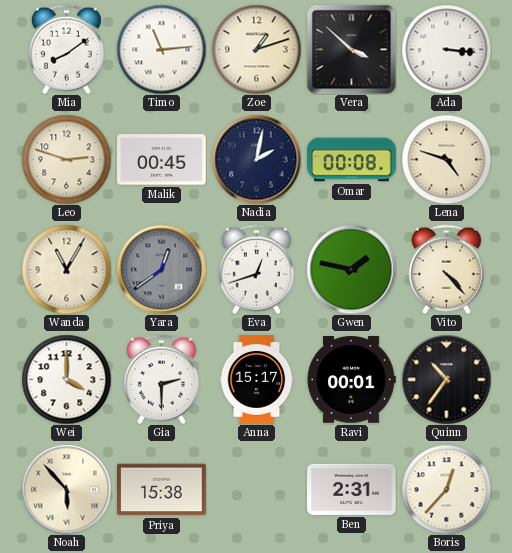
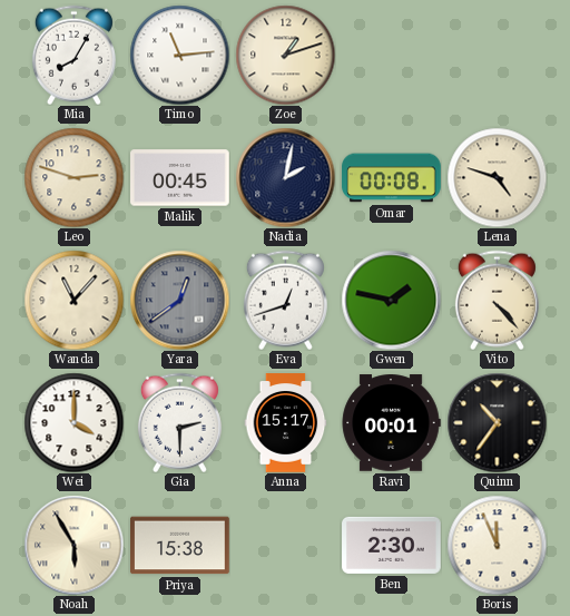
Mia: 8:09 -> 8:05
Vera: 3:52 -> none
Ada: 3:16 -> none
Wanda: 11:05 -> 11:07
Noah: 5:53 -> 5:55
Ben: 2:31 -> 2:30
Boris: 12:37 -> 11:56
